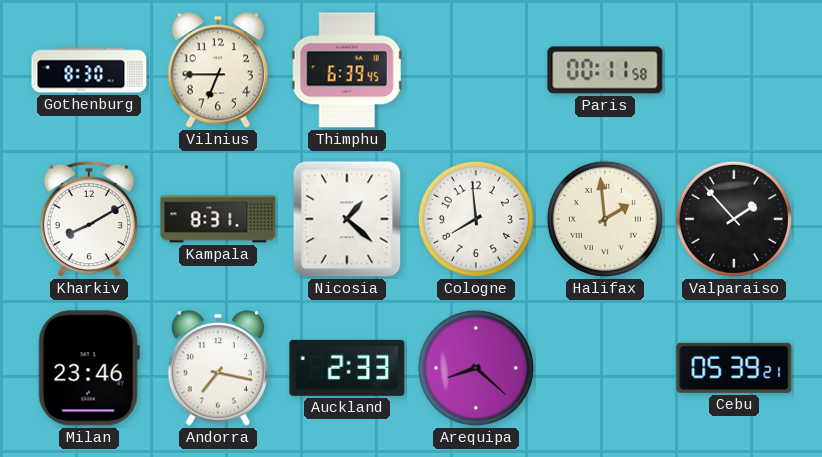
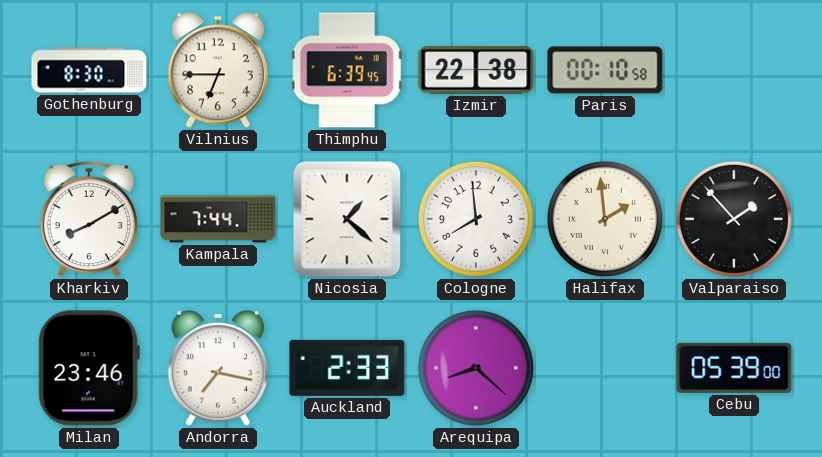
Izmir: none -> 22:38
Paris: 00:11 -> 00:10
Kampala: 8:31 -> 7:44
Cebu: 05:39:21 -> 05:39:00
